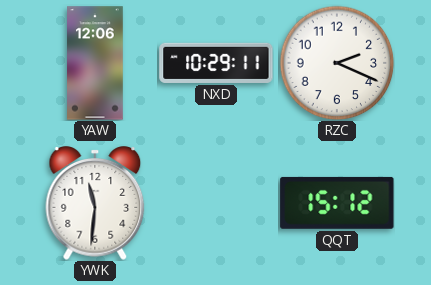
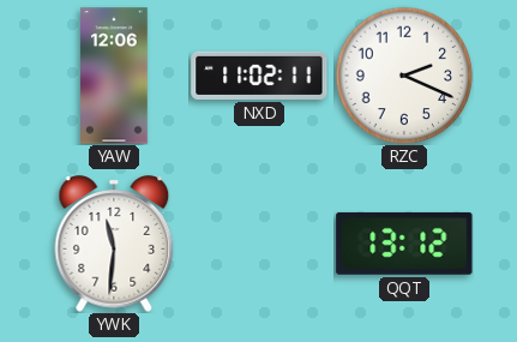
NXD: 10:29 -> 11:02
QQT: 15:12 -> 13:12
